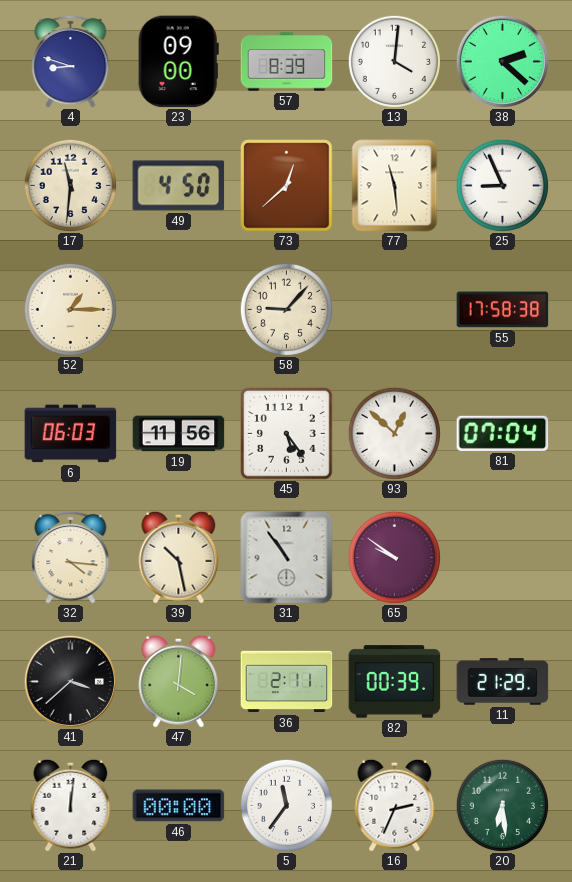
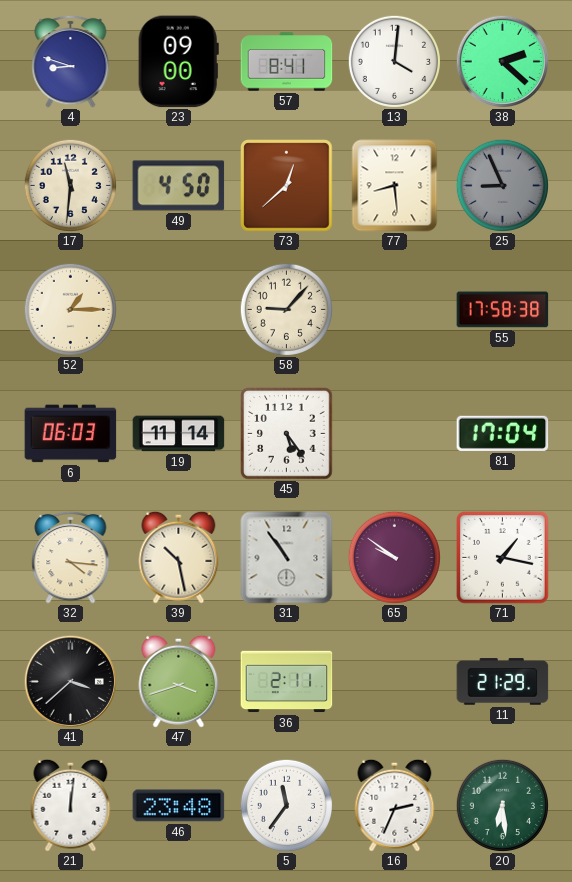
57: 8:39 -> 8:41
77: 11:29 -> 8:29
25 dial: white -> grey
19: 11:56 -> 11:14
93: 12:52 -> none
81: 07:04 -> 17:04
71: none -> 1:17
47: 4:01 -> 3:42
82: 00:39 -> none
46: 00:00 -> 23:48
